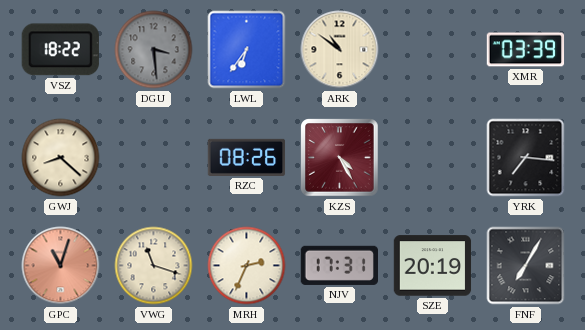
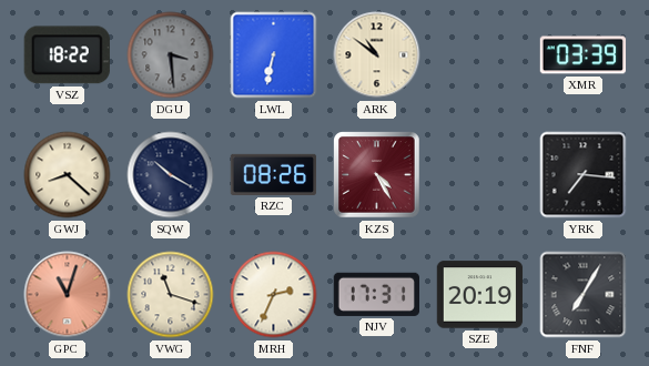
LWL: 6:36 -> 6:32
SQW: none -> 10:20
